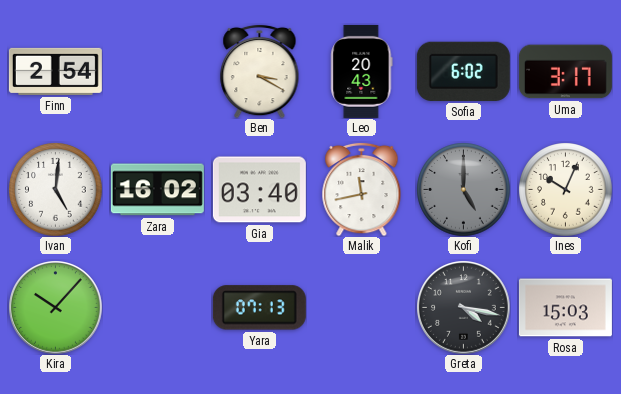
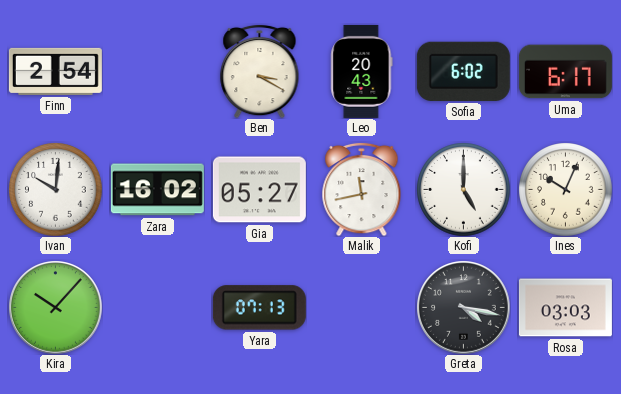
Uma: 3:17 -> 6:17
Ivan: 5:01 -> 10:01
Gia: 03:40 -> 05:27
Kofi dial: grey -> white
Rosa: 15:03 -> 03:03
